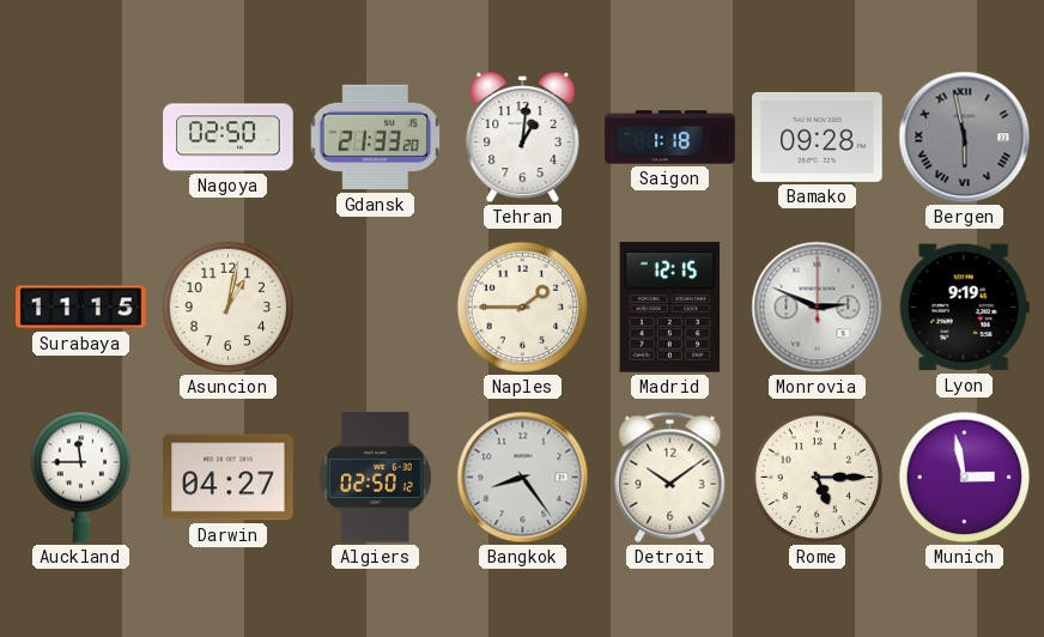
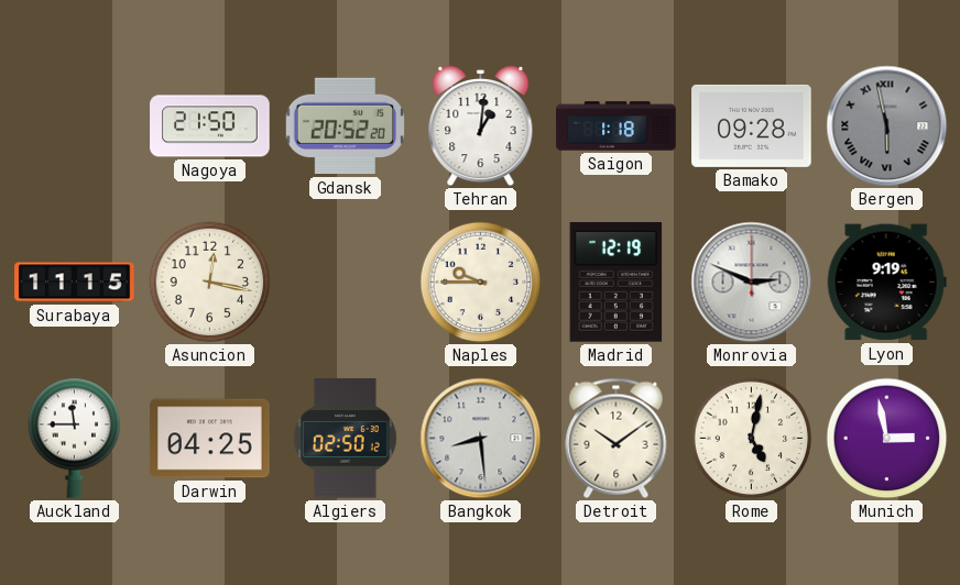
Nagoya: 02:50 -> 21:50
Gdansk: 21:33 -> 20:52
Asuncion: 1:02 -> 12:17
Naples: 1:45 -> 9:45
Madrid: 12:15 -> 12:19
Darwin: 04:27 -> 04:25
Bangkok: 8:24 -> 8:29
Rome: 5:15 -> 5:02
